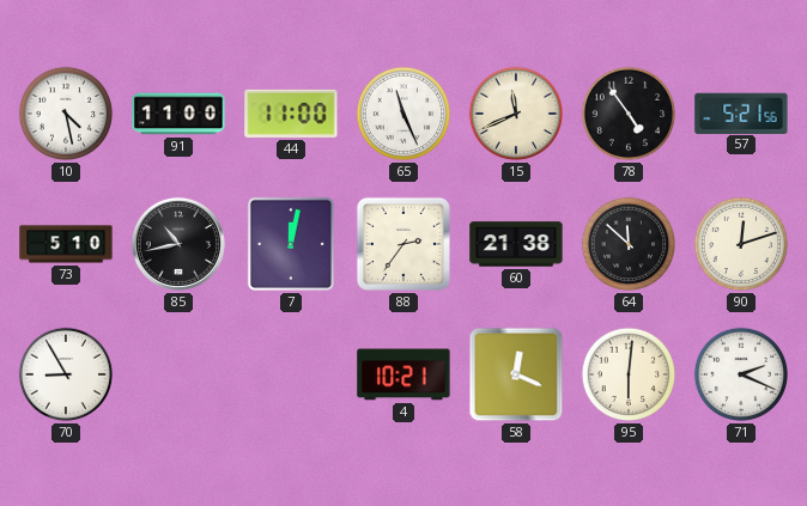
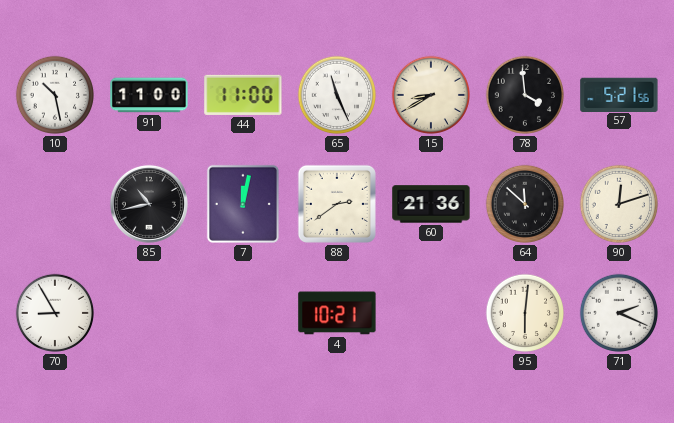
10: 4:28 -> 10:28
15: 11:41 -> 8:40
78: 4:54 -> 3:59
73: 5:10 -> none
88: 2:36 -> 2:39
60: 21:38 -> 21:36
58: 12:19 -> none
